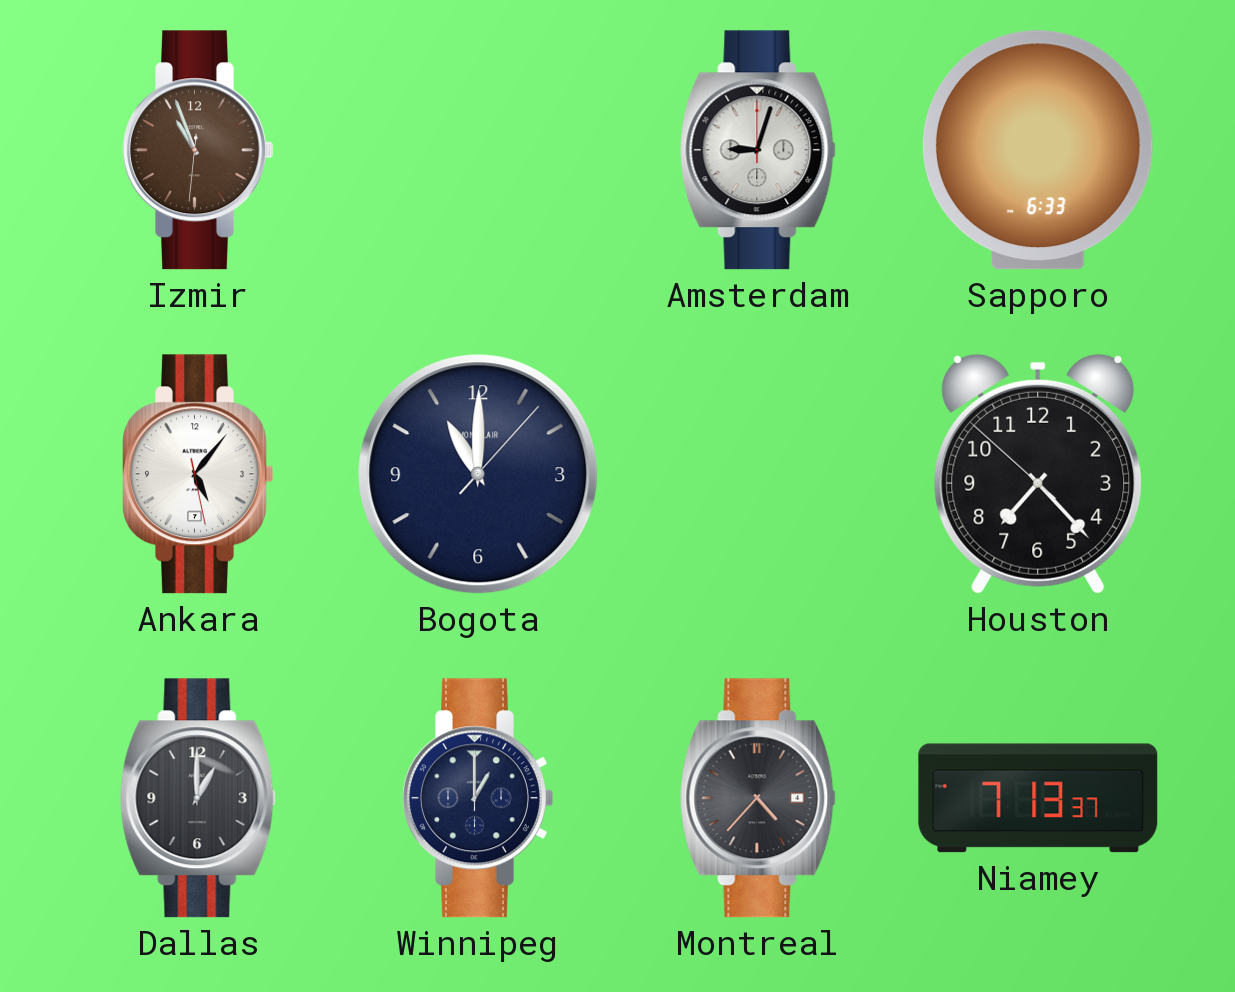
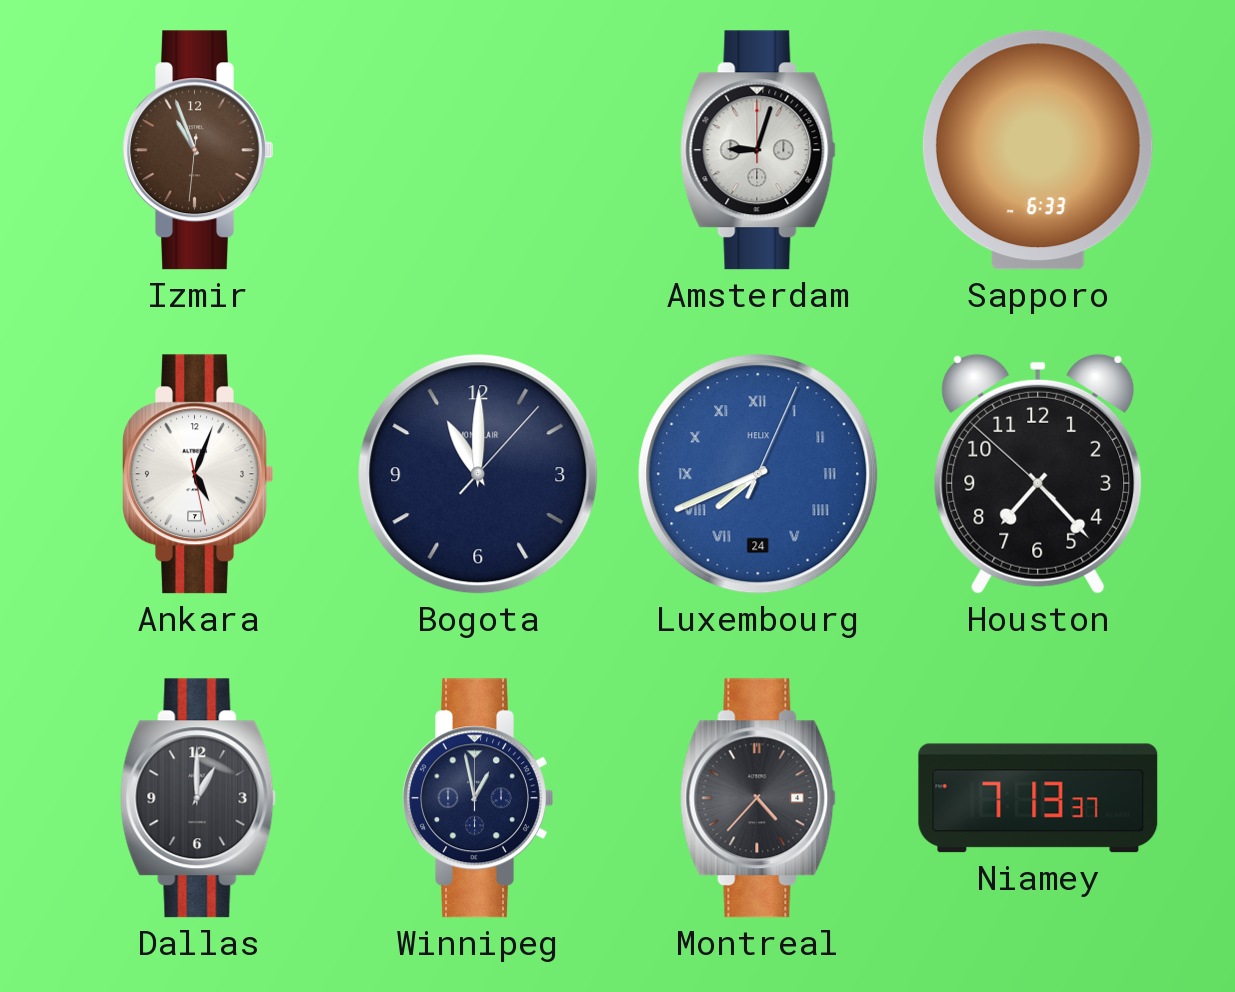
Ankara: 5:06 -> 5:03
Luxembourg: none -> 7:41
Winnipeg: 1:00 -> 12:58
